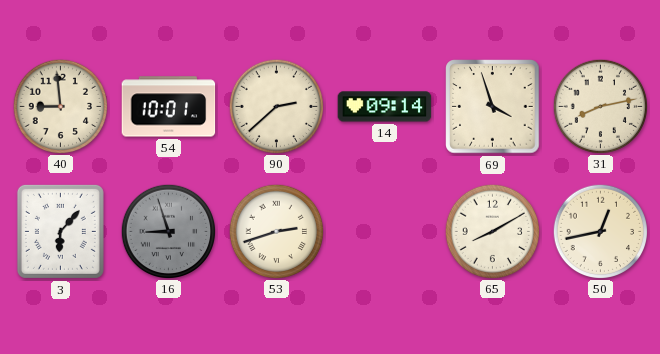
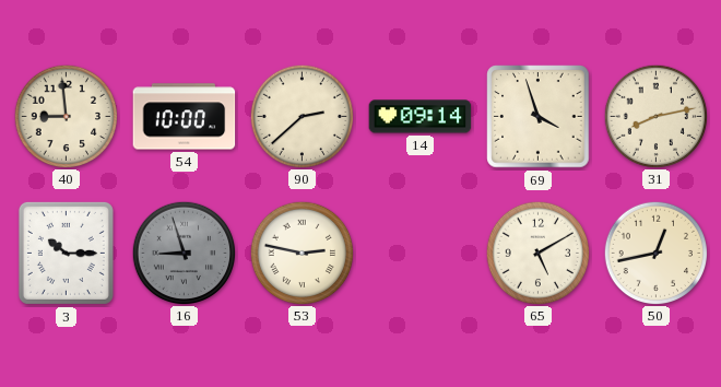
54: 10:01 -> 10:00
3: 6:07 -> 10:15
53: 2:42 -> 2:47
65: 8:10 -> 5:10
